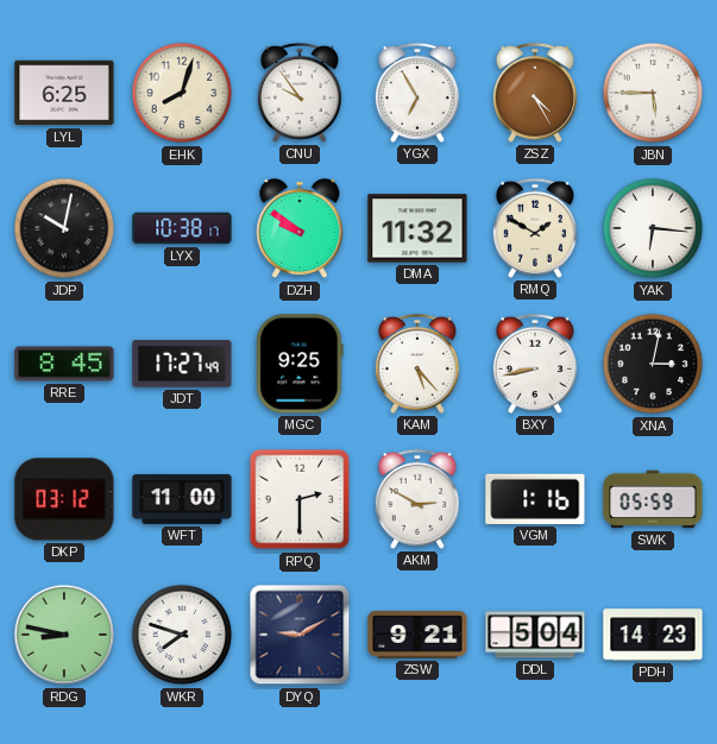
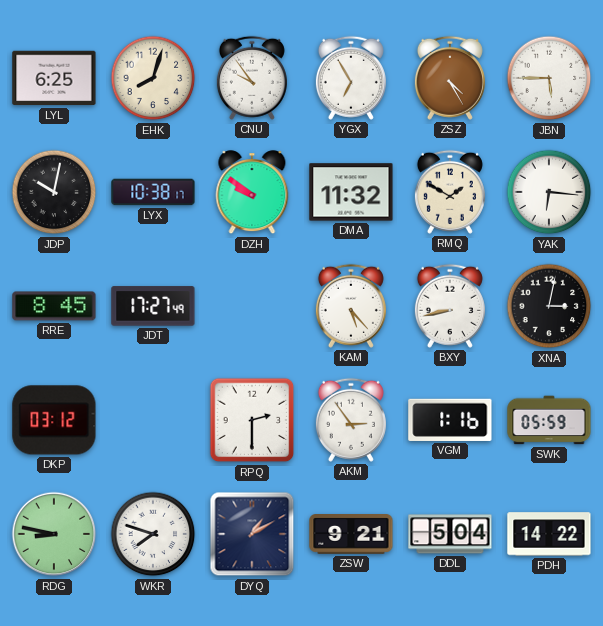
MGC: 9:25 -> none
WFT: 11:00 -> none
AKM: 2:50 -> 2:54
DYQ: 9:10 -> 1:10
PDH: 14:23 -> 14:22
